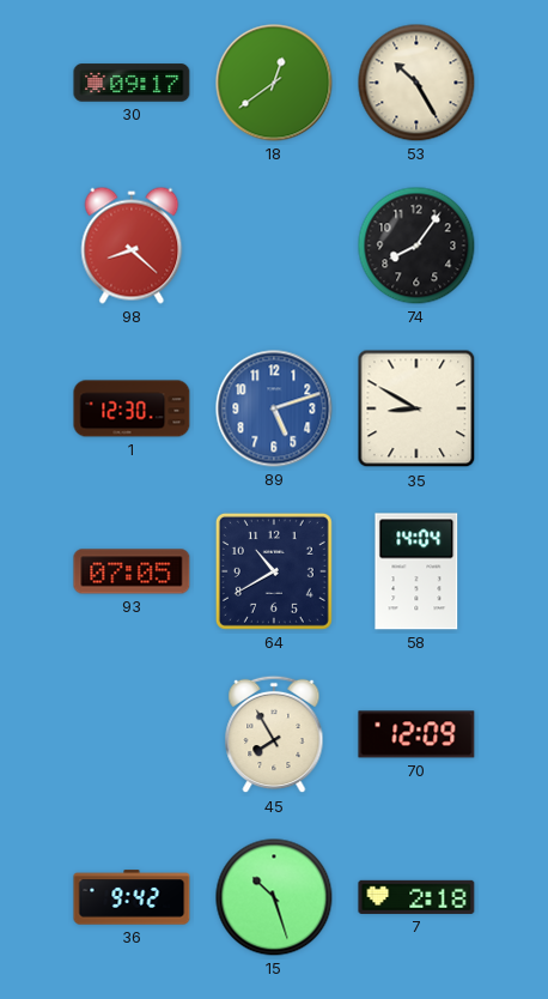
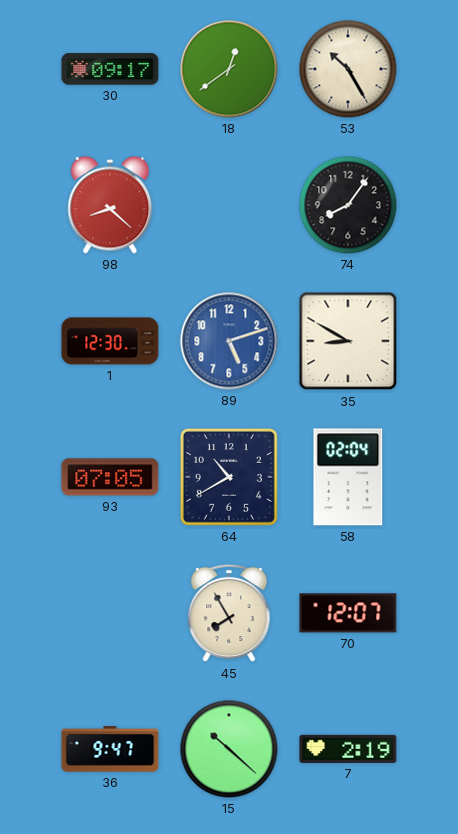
58: 14:04 -> 02:04
70: 12:09 -> 12:07
36: 9:42 -> 9:47
15: 10:27 -> 10:22
7: 2:18 -> 2:19
